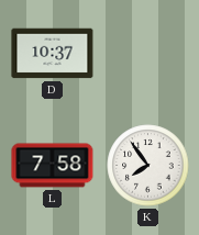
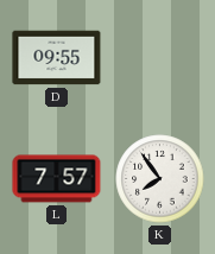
D: 10:37 -> 09:55
L: 7:58 -> 7:57
